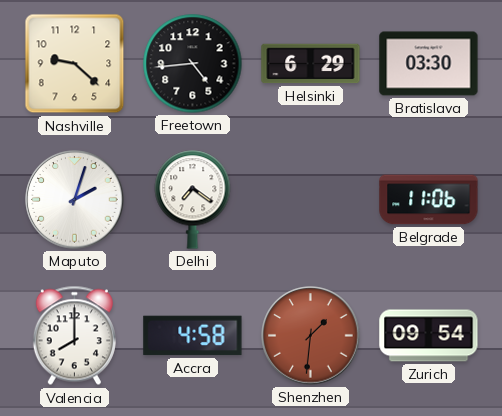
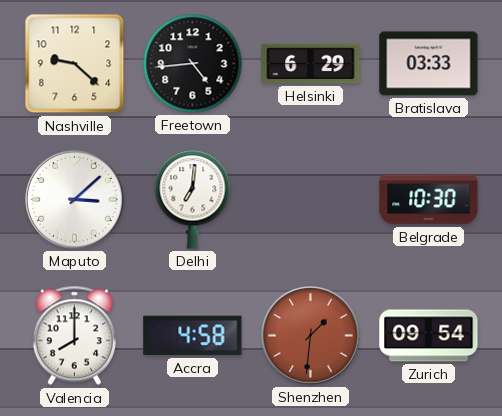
Bratislava: 03:30 -> 03:33
Maputo: 2:03 -> 3:08
Delhi: 7:21 -> 7:01
Belgrade: 11:06 -> 10:30
